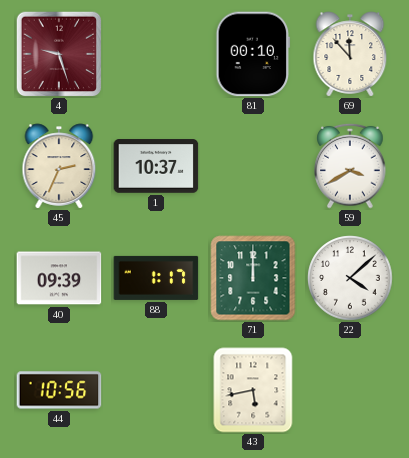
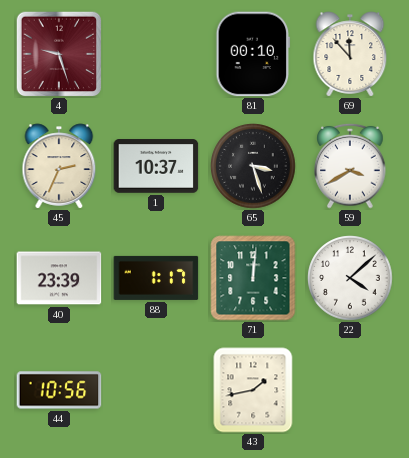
65: none -> 3:27
40: 09:39 -> 23:39
71: 12:00 -> 12:01
43: 5:43 -> 1:43
